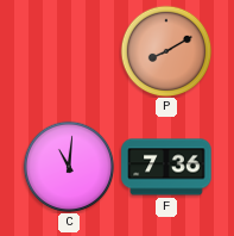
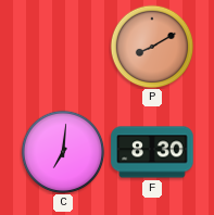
C: 11:01 -> 7:01
F: 7:36 -> 8:30
